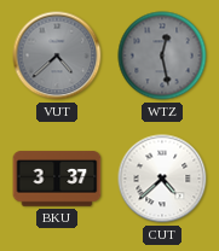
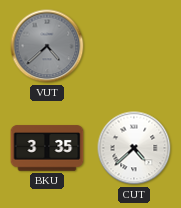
WTZ: 12:28 -> none
BKU: 3:37 -> 3:35
